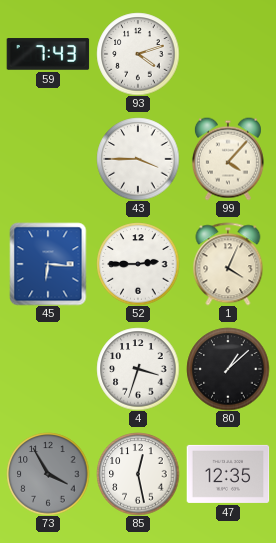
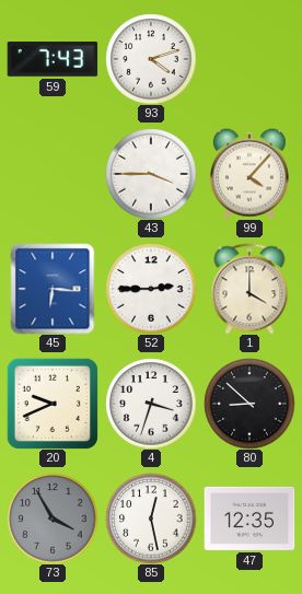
1: 4:04 -> 4:00
20: none -> 9:41
80: 1:08 -> 8:52
